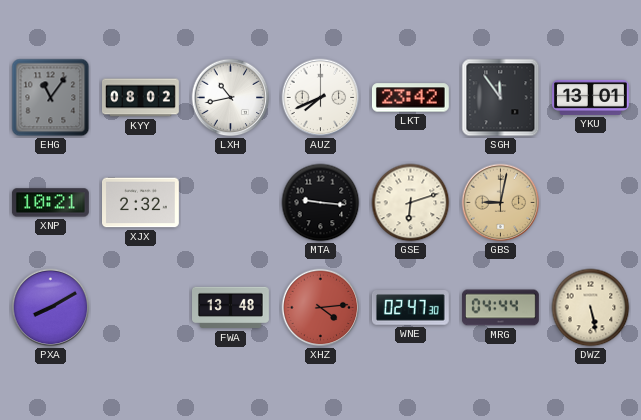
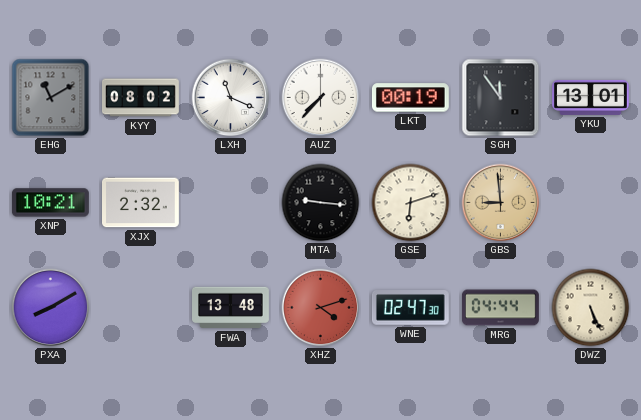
EHG: 11:06 -> 11:10
LXH: 10:43 -> 11:19
AUZ: 7:41 -> 7:37
LKT: 23:42 -> 00:19
GBS: 9:02 -> 8:59
XHZ: 4:14 -> 4:12
DWZ: 5:28 -> 5:26
